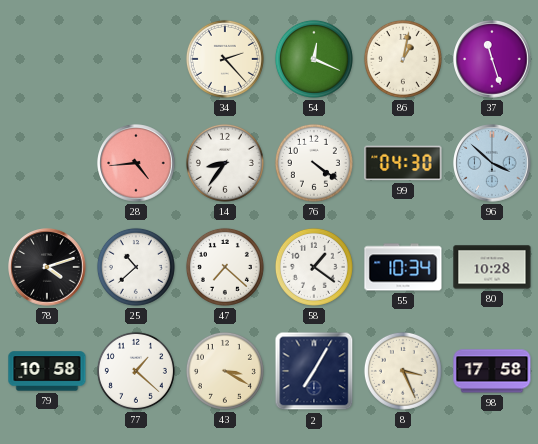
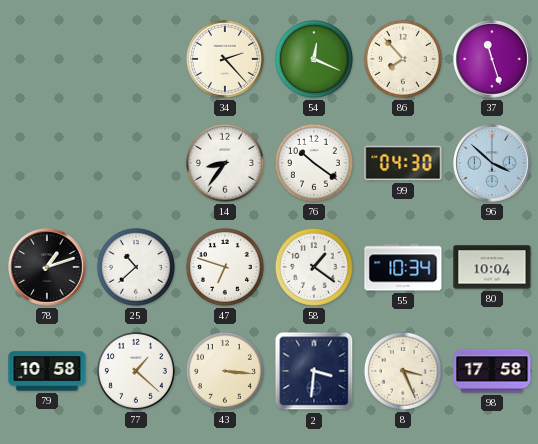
86: 1:02 -> 7:53
28: 4:44 -> none
76: 4:21 -> 10:21
78: 4:12 -> 1:12
47: 7:22 -> 6:48
80: 10:28 -> 10:04
43: 3:20 -> 3:16
2: 7:05 -> 3:31
